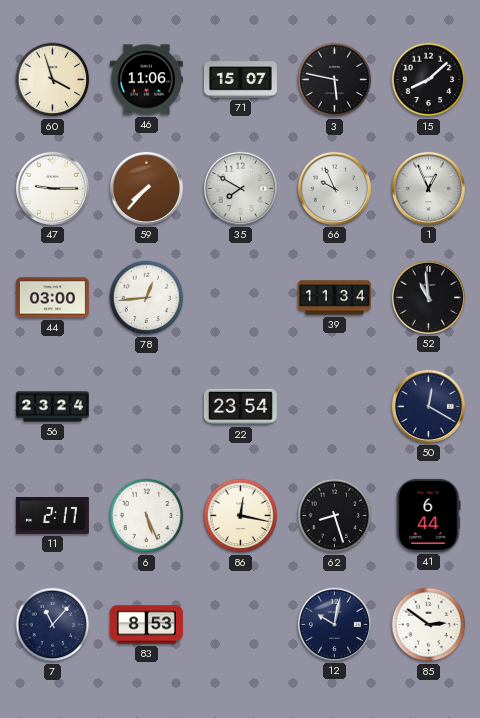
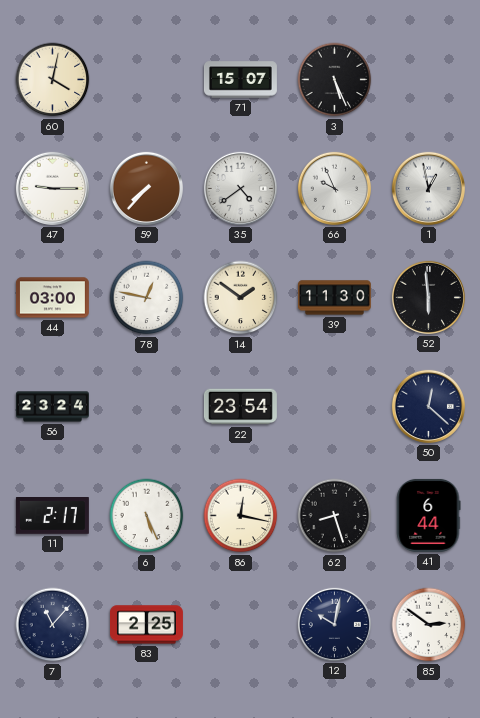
60: 3:57 -> 4:02
46: 11:06 -> none
3: 5:47 -> 5:26
15: 8:08 -> none
35: 7:50 -> 4:39
1: 12:56 -> 12:58
78: 12:44 -> 12:47
14: none -> 1:51
39: 11:34 -> 11:30
52: 10:59 -> 5:59
50: 12:20 -> 12:22
83: 8:53 -> 2:25
